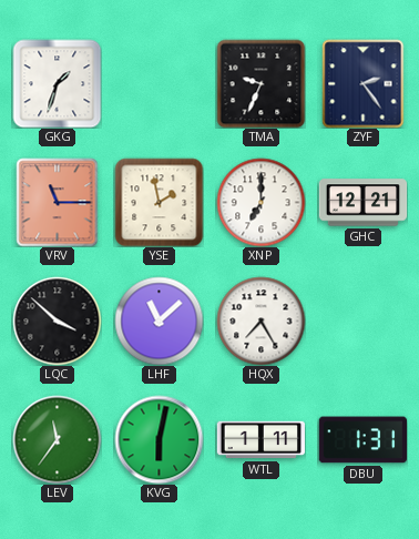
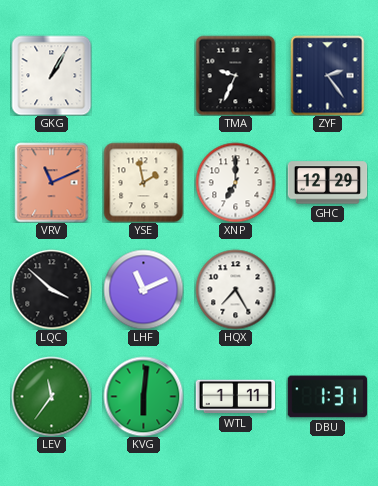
GKG: 1:33 -> 1:05
VRV: 11:15 -> 11:11
GHC: 12:21 -> 12:29
LHF: 11:08 -> 11:11
KVG: 6:02 -> 6:01
